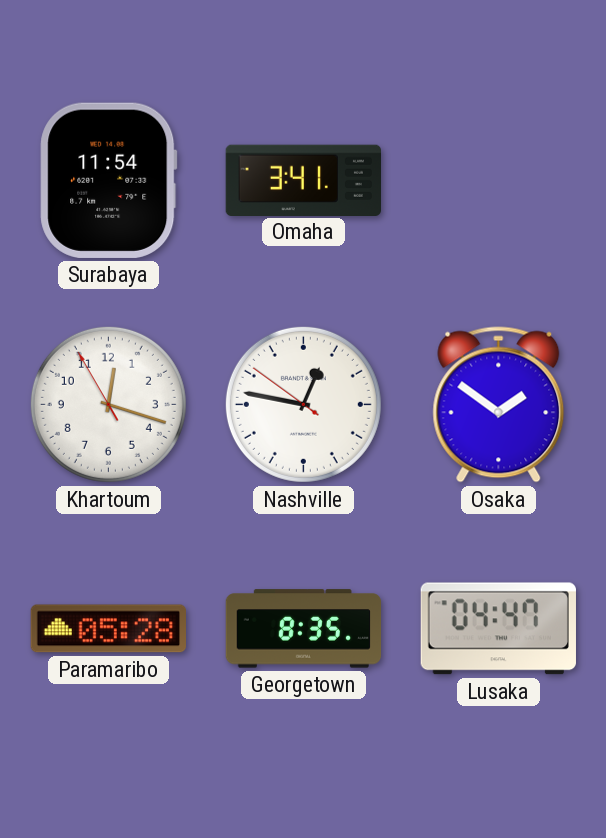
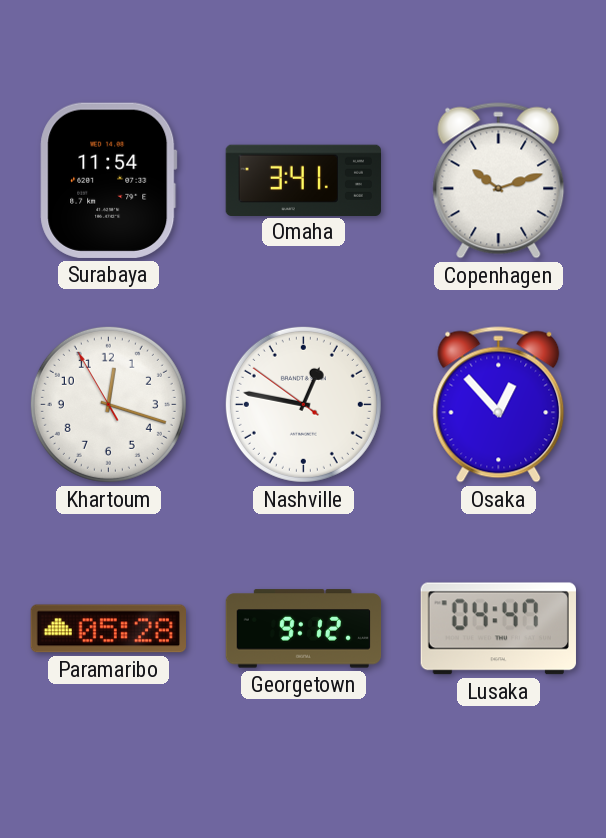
Copenhagen: none -> 10:12
Osaka: 1:51 -> 12:53
Georgetown: 8:35 -> 9:12
